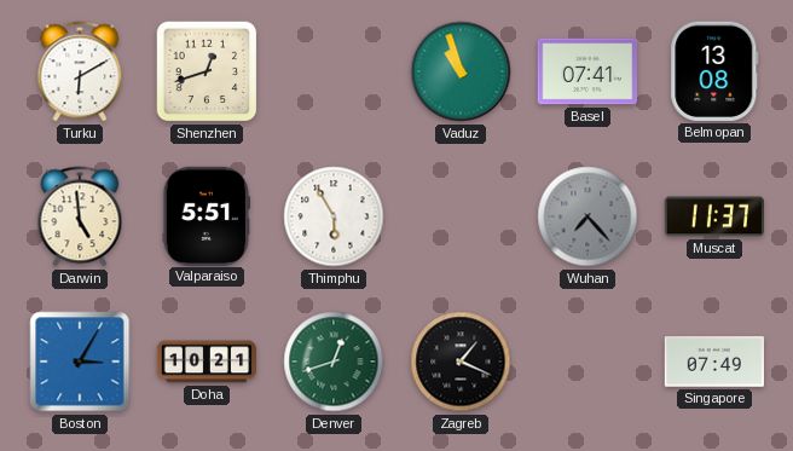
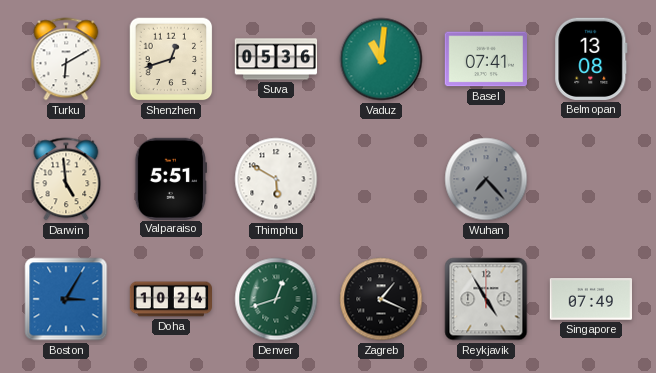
Suva: none -> 05:36
Vaduz: 10:57 -> 11:01
Thimphu: 5:55 -> 5:50
Muscat: 11:37 -> none
Doha: 10:21 -> 10:24
Reykjavik: none -> 4:55
